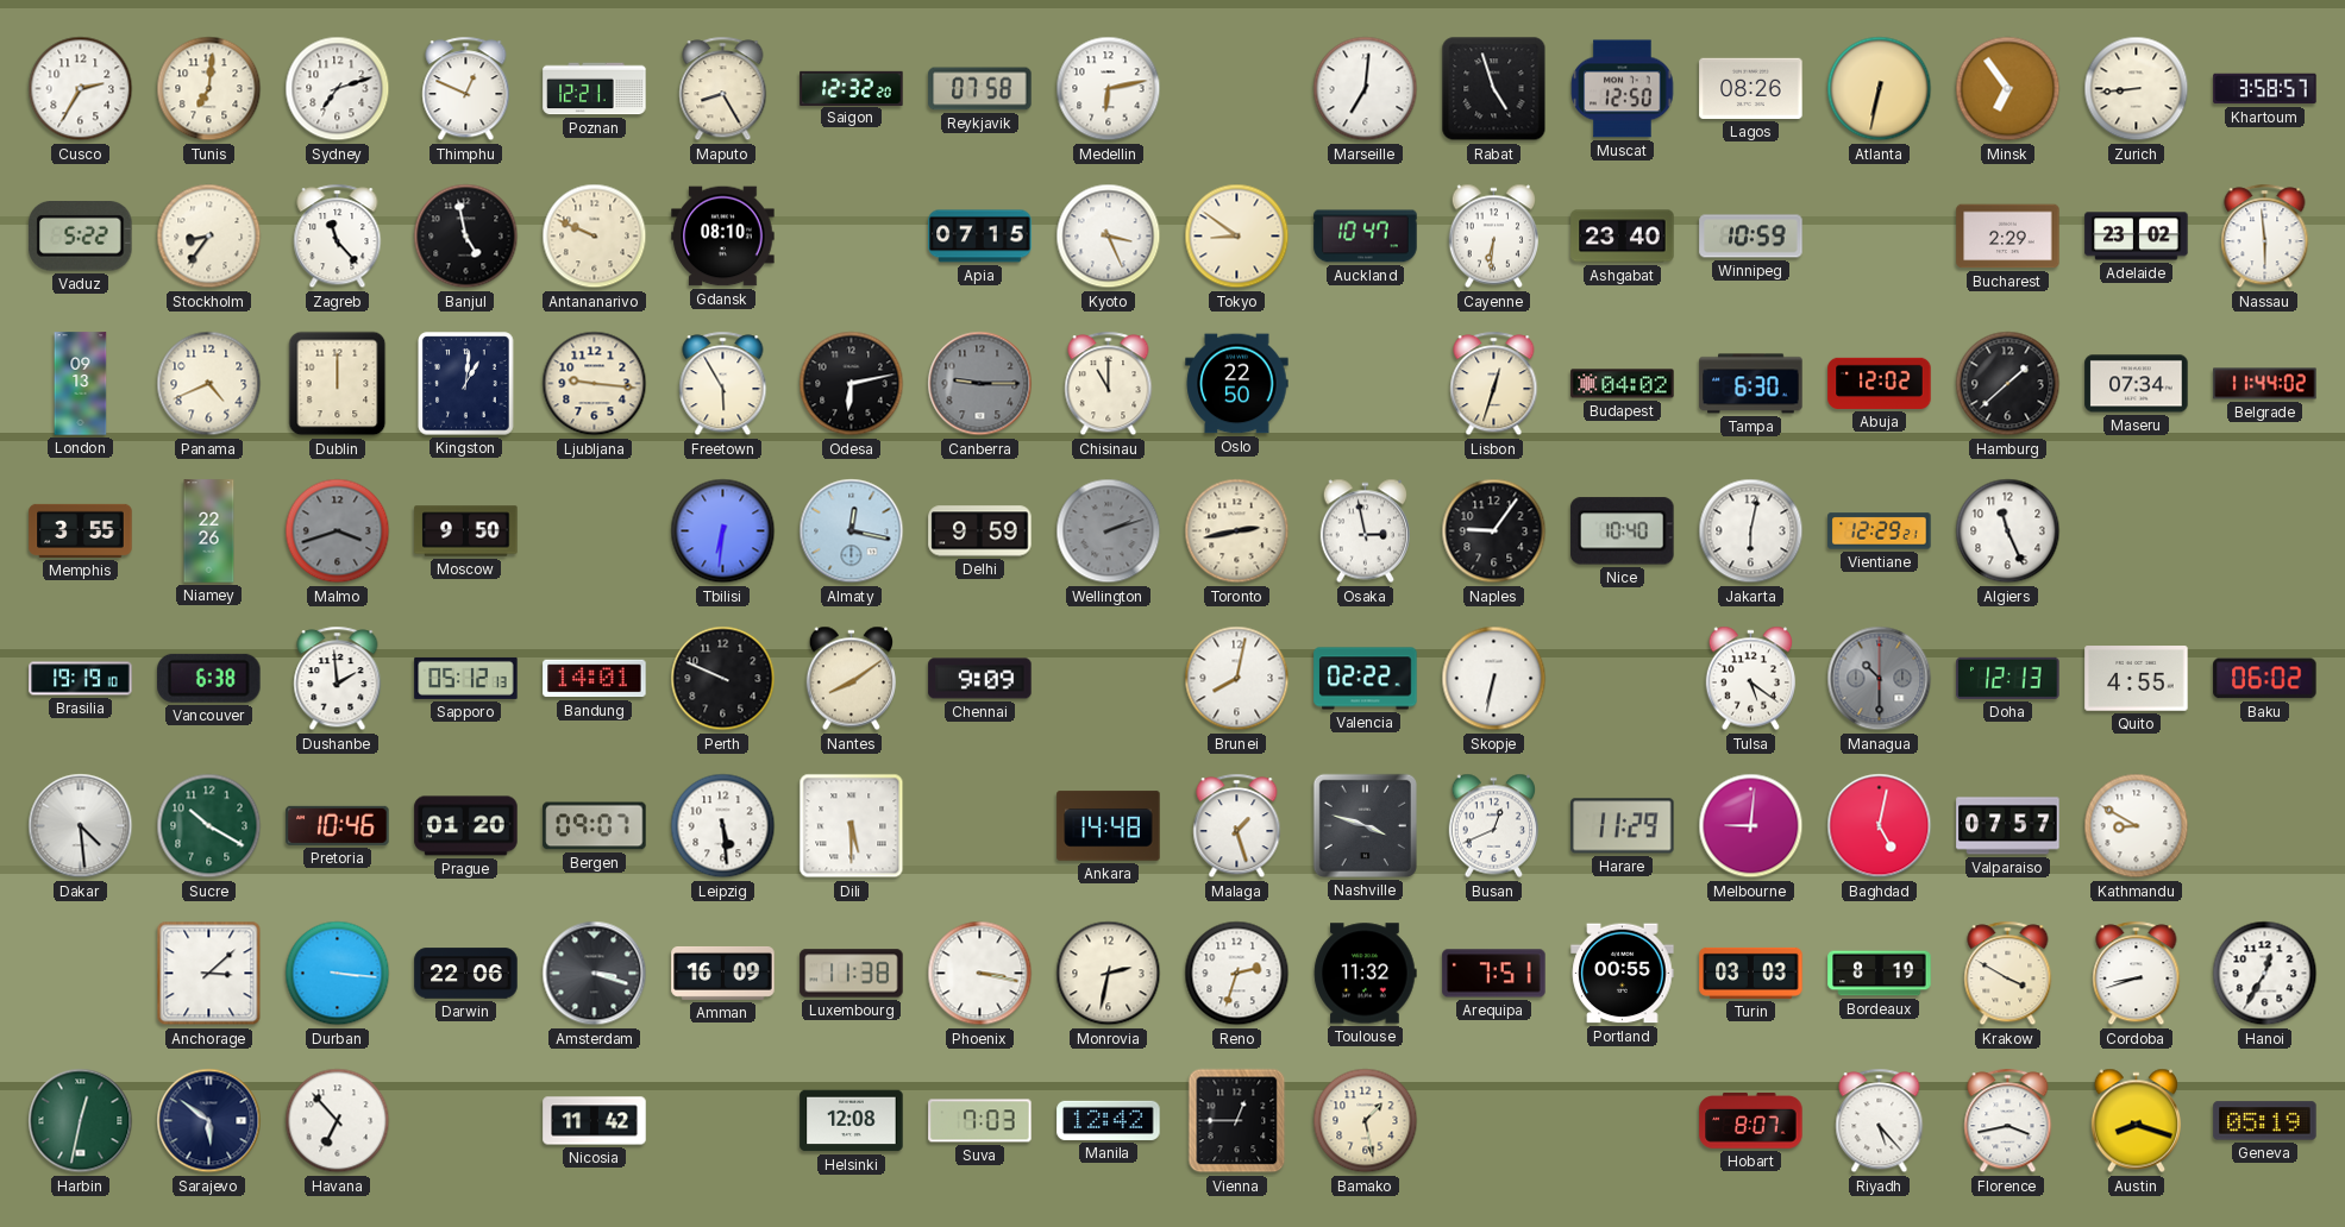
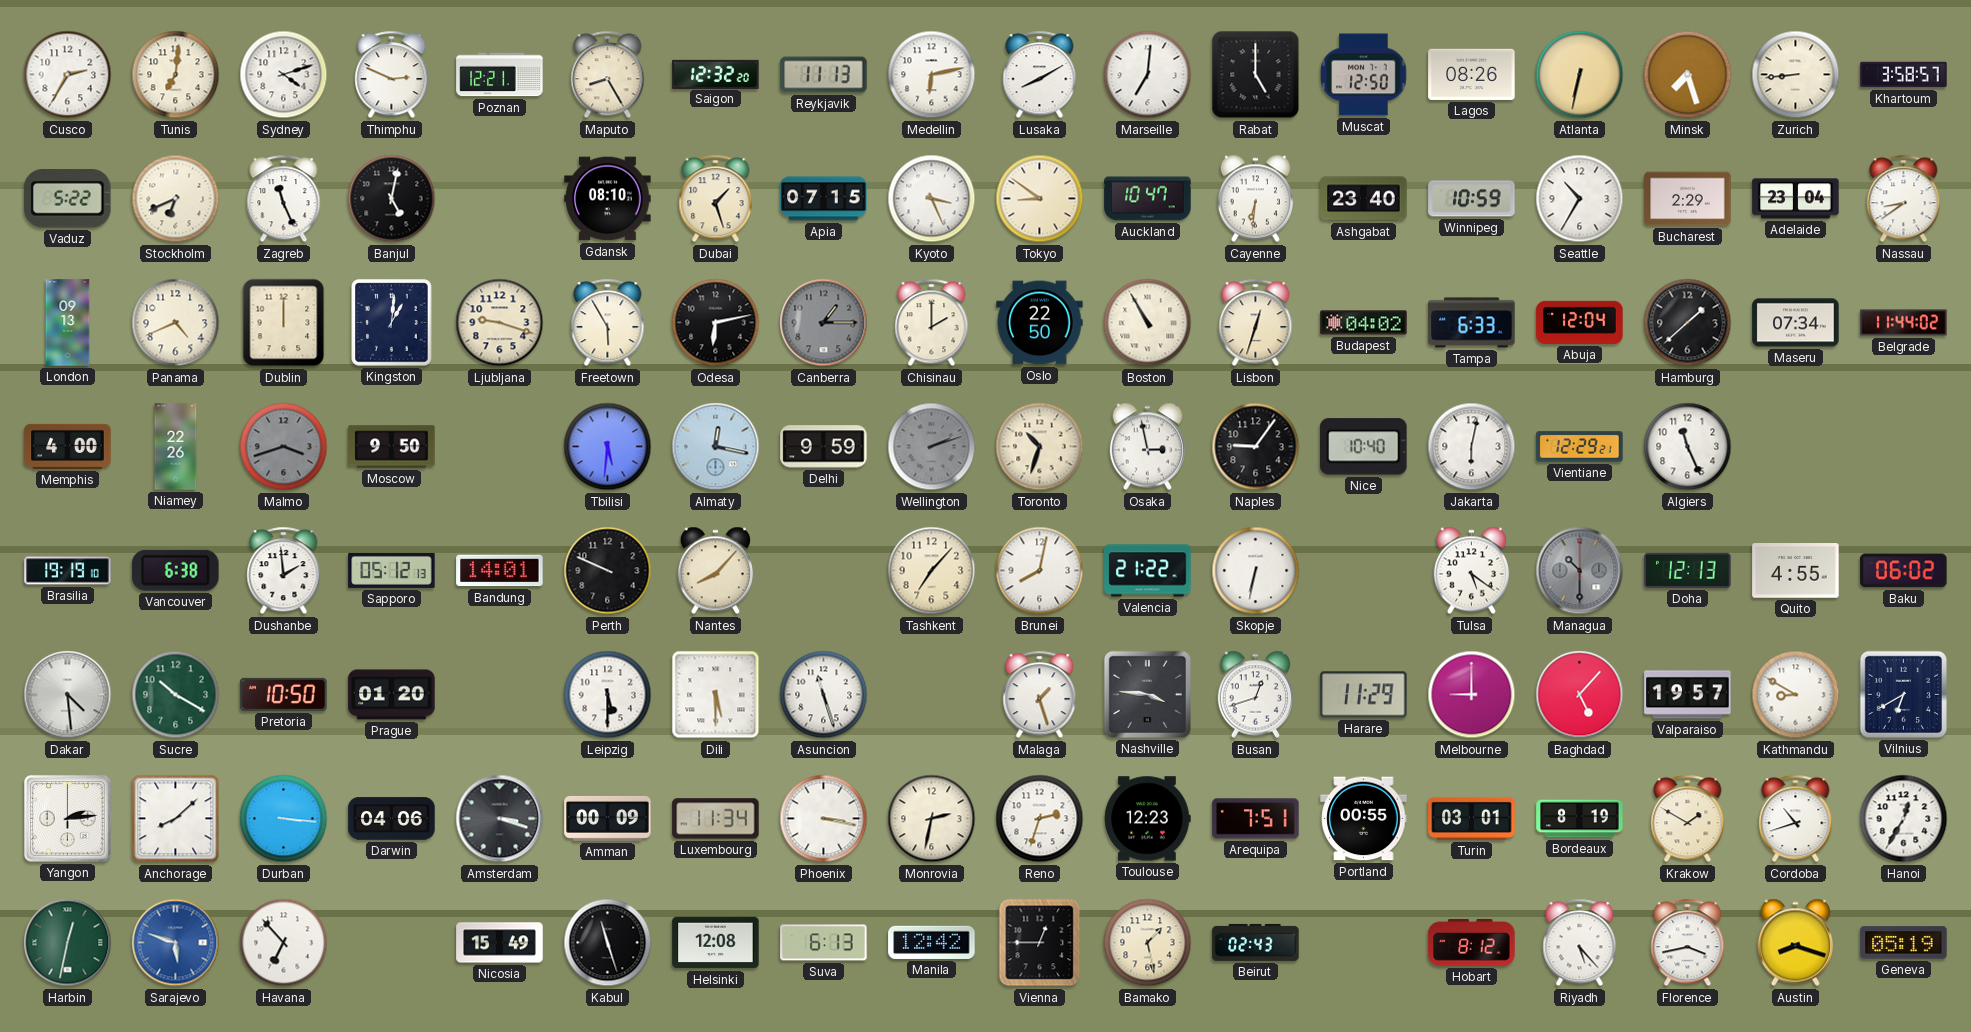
Sydney: 7:12 -> 4:12
Thimphu: 12:49 -> 2:49
Reykjavik: 07:58 -> 11:13
Lusaka: none -> 8:10
Rabat: 4:57 -> 5:00
Minsk: 6:54 -> 7:27
Stockholm: 8:36 -> 6:41
Zagreb: 11:23 -> 11:26
Banjul: 4:58 -> 5:02
Antananarivo: 9:49 -> none
Dubai: none -> 1:27
Seattle: none -> 10:35
Adelaide: 23:02 -> 23:04
Nassau: 5:59 -> 8:39
Ljubljana: 9:16 -> 9:18
Canberra: 9:15 -> 1:15
Chisinau: 11:00 -> 2:00
Boston: none -> 10:55
Tampa: 6:30 -> 6:33
Abuja: 12:02 -> 12:04
Memphis: 3:55 -> 4:00
Tbilisi: 6:31 -> 5:31
Toronto: 2:43 -> 10:33
Nantes: 8:09 -> 8:07
Chennai: 9:09 -> none
Tashkent: none -> 7:07
Valencia: 02:22 -> 21:22
Pretoria: 10:46 -> 10:50
Bergen: 09:07 -> none
Leipzig: 5:29 -> 5:30
Asuncion: none -> 11:27
Ankara: 14:48 -> none
Nashville: 3:48 -> 3:46
Busan: 12:41 -> 12:42
Melbourne: 9:01 -> 9:00
Baghdad: 5:02 -> 5:07
Valparaiso: 07:57 -> 19:57
Vilnius: none -> 6:40
Yangon: none -> 2:14
Anchorage: 3:08 -> 8:08
Darwin: 22:06 -> 04:06
Amman: 16:09 -> 00:09
Luxembourg: 11:38 -> 11:34
Toulouse: 11:32 -> 12:23
Turin: 03:03 -> 03:01
Krakow: 3:50 -> 1:50
Cordoba: 8:42 -> 10:42
Sarajevo: 5:51 -> 5:48
Sarajevo dial: navy -> blue
Nicosia: 11:42 -> 15:49
Kabul: none -> 11:27
Suva: 7:03 -> 6:13
Beirut: none -> 02:43
Hobart: 8:07 -> 8:12
